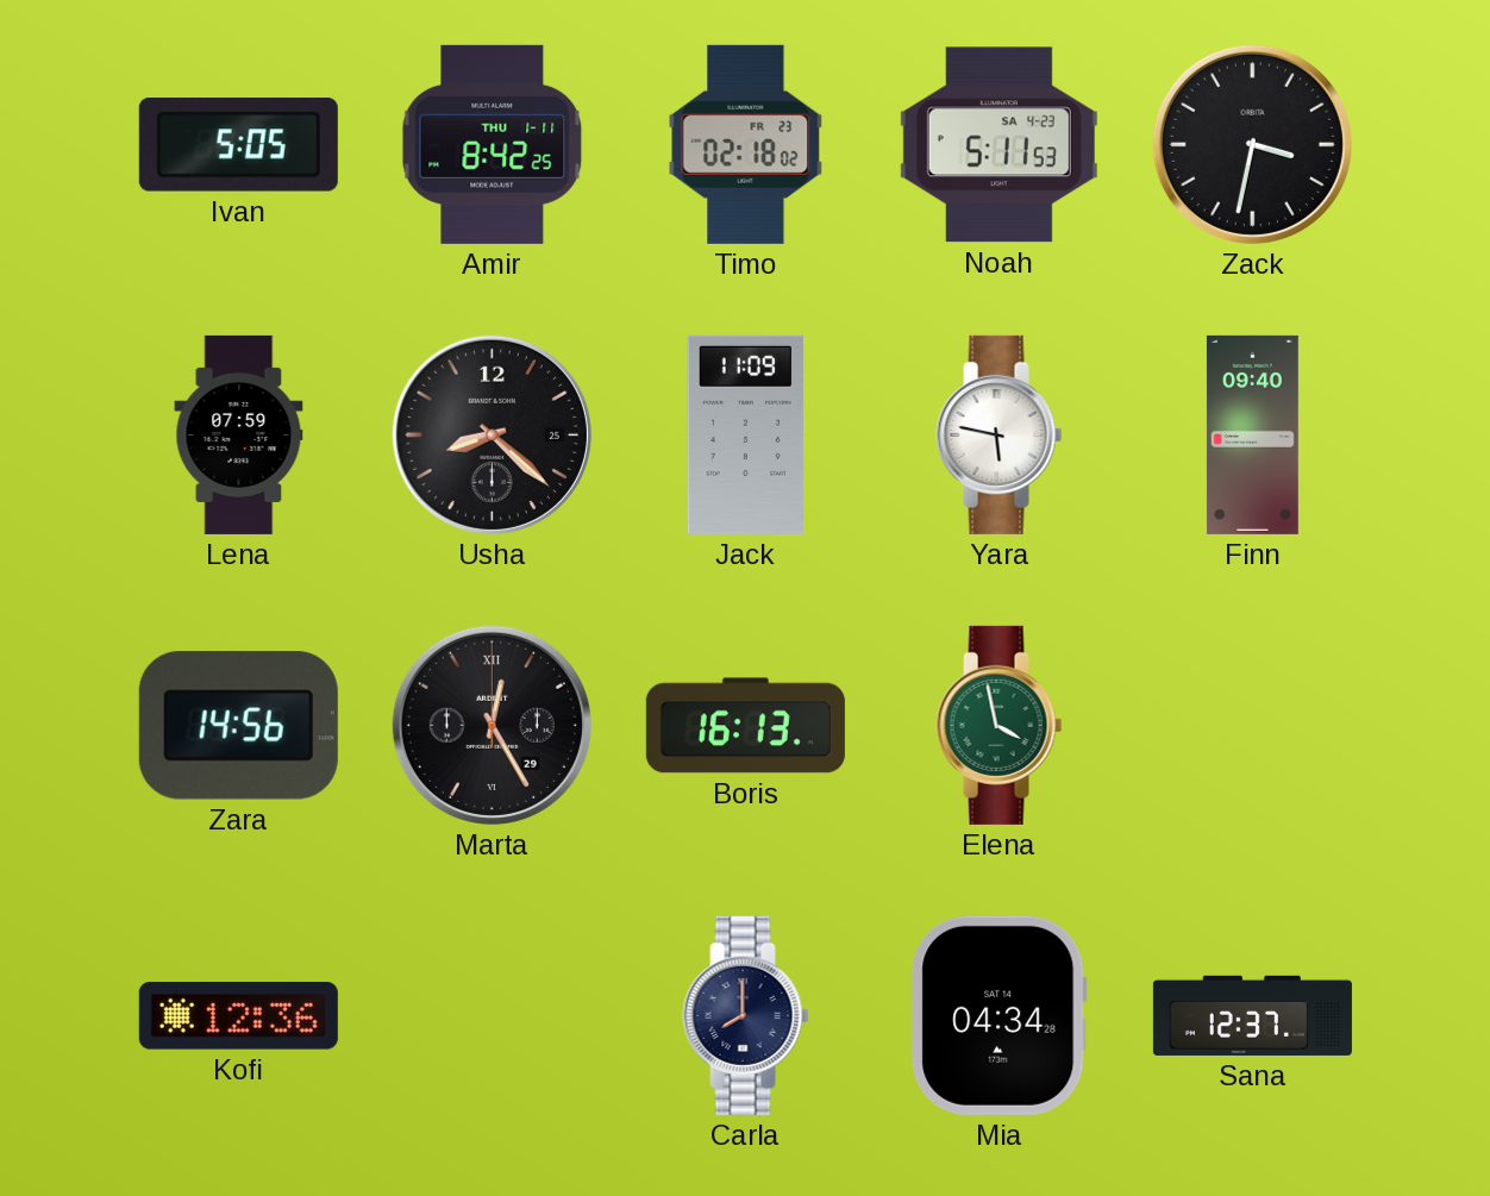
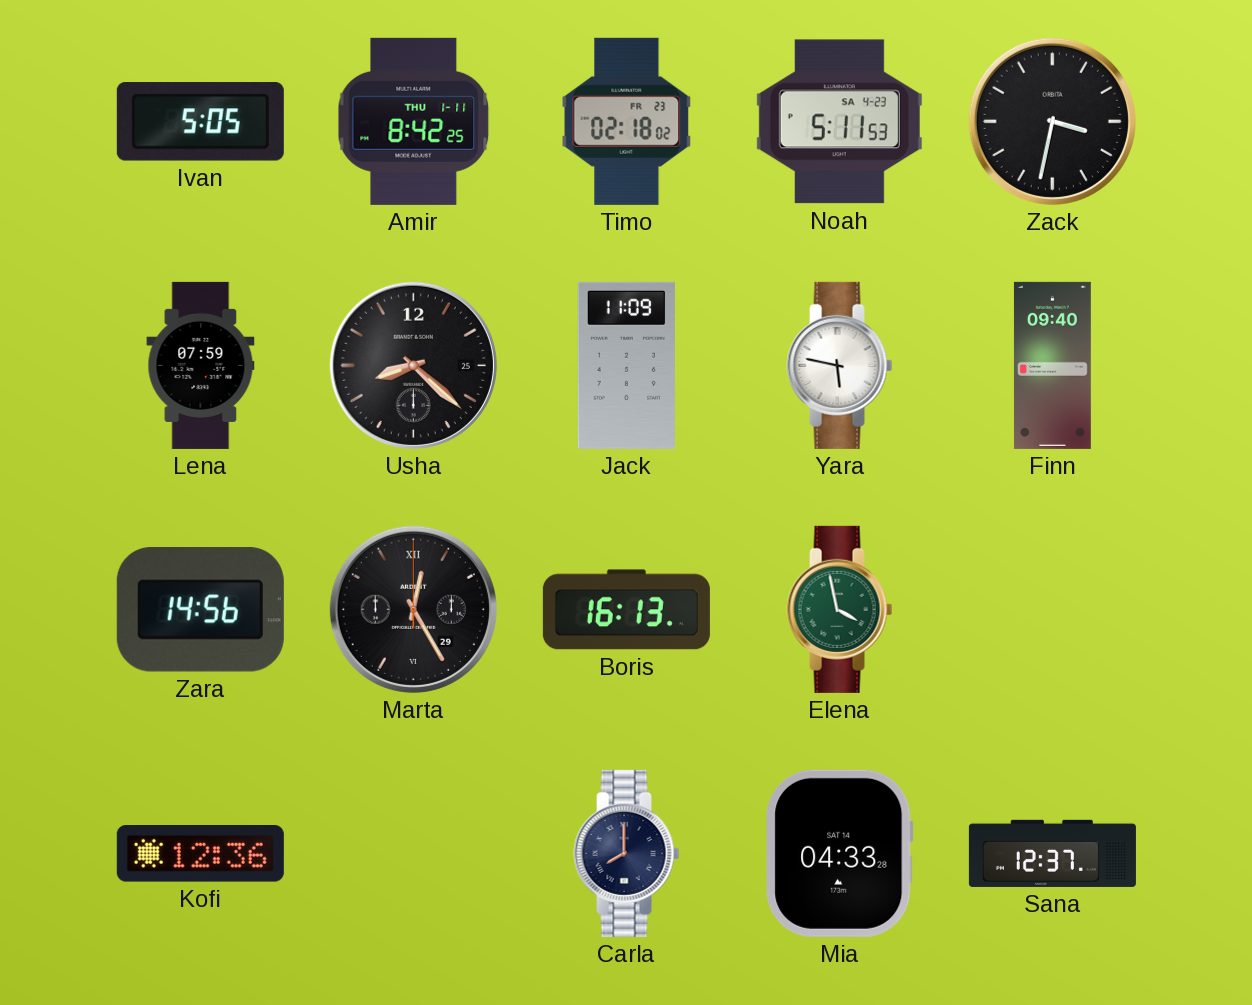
Mia: 04:34 -> 04:33
